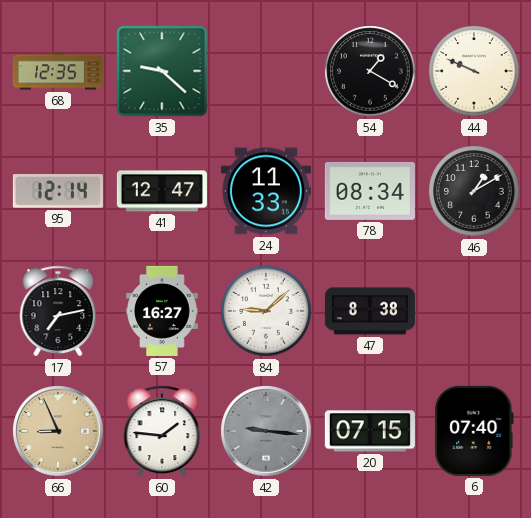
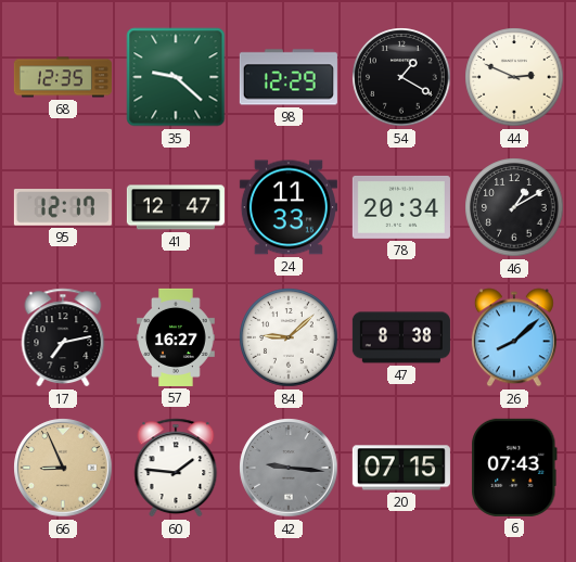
98: none -> 12:29
44: 9:49 -> 2:49
95: 12:14 -> 12:17
78: 08:34 -> 20:34
26: none -> 8:08
6: 07:40 -> 07:43
